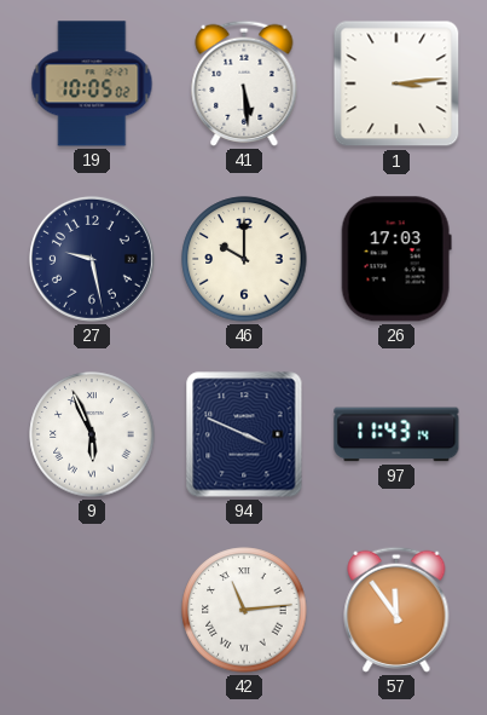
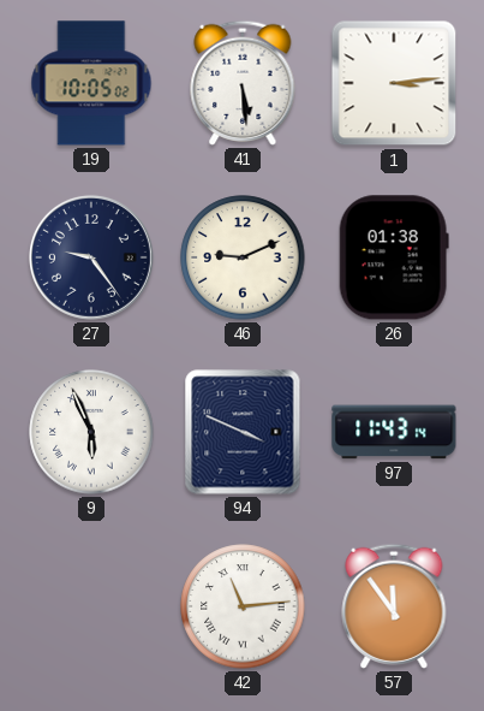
27: 9:28 -> 9:24
46: 10:00 -> 9:11
26: 17:03 -> 01:38
